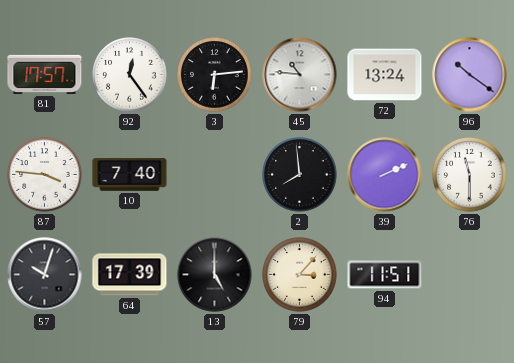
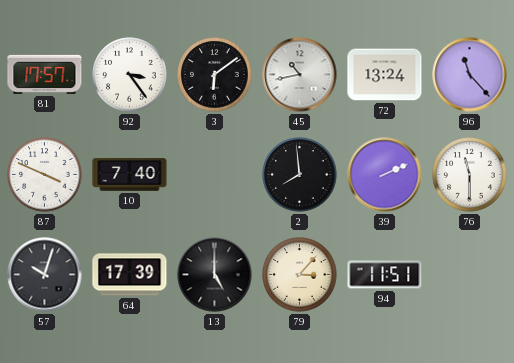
92: 12:24 -> 3:24
3: 6:14 -> 6:09
45: 10:46 -> 10:43
96: 10:21 -> 11:23
87: 3:46 -> 3:49
